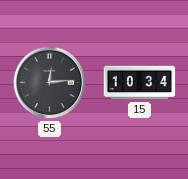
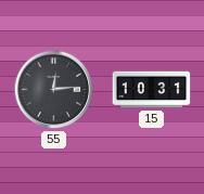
15: 10:34 -> 10:31
